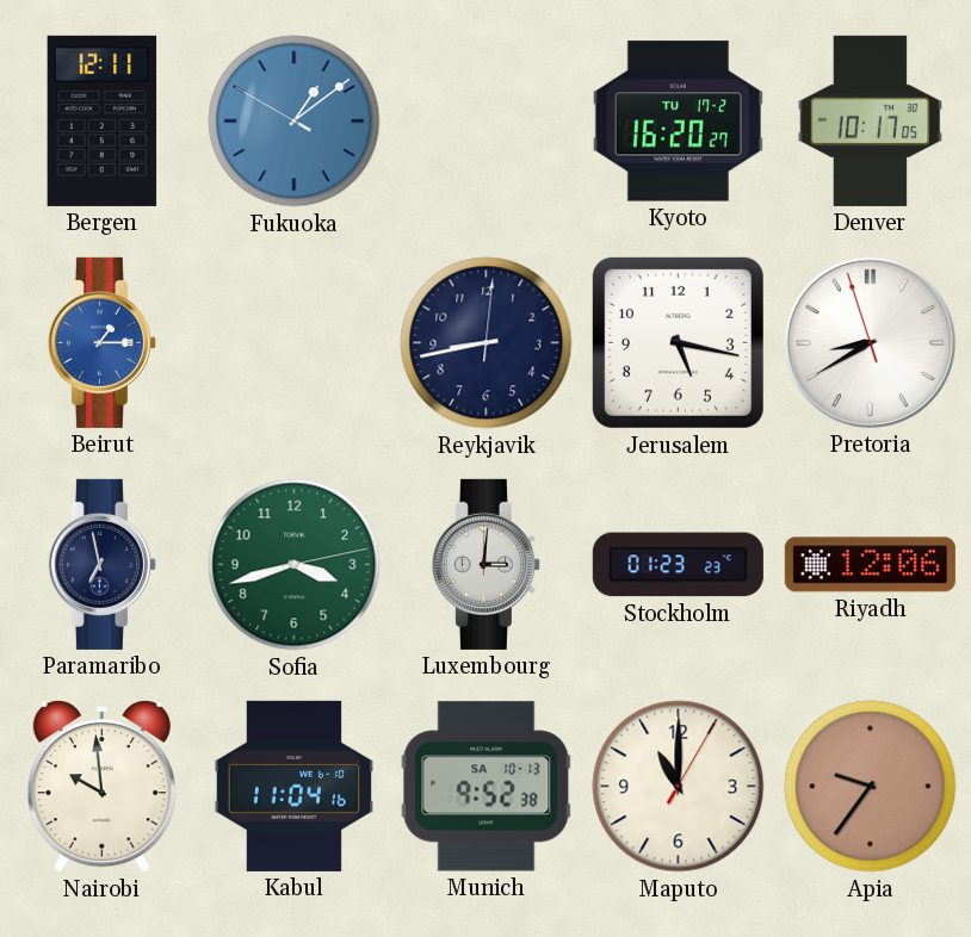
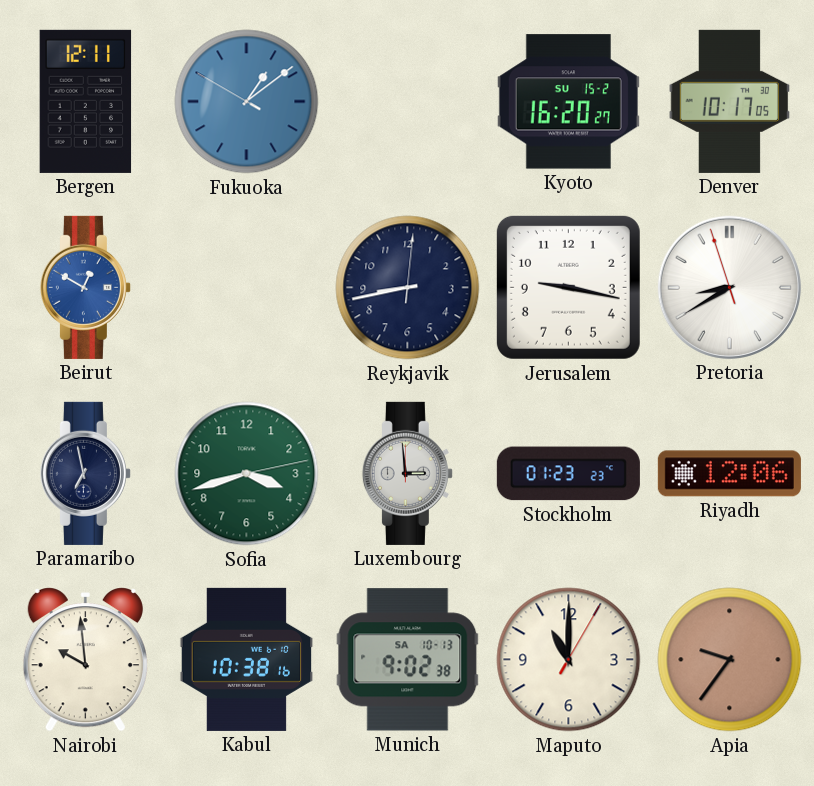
Kyoto date: TU 17-2 -> SU 15-2
Beirut: 1:15 -> 12:50
Jerusalem: 5:17 -> 9:17
Luxembourg: 3:01 -> 2:59
Kabul: 11:04 -> 10:38
Munich: 9:52 -> 9:02
